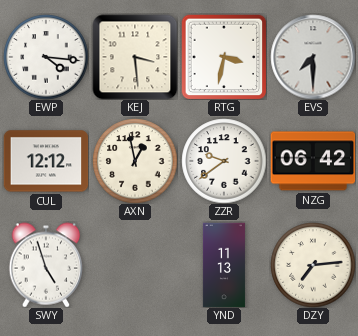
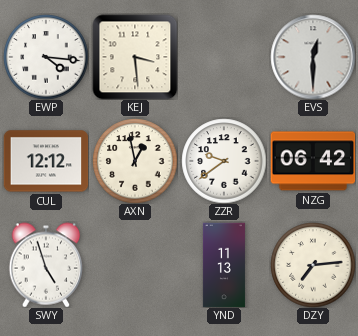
RTG: 3:32 -> none
EVS: 7:30 -> 12:30
